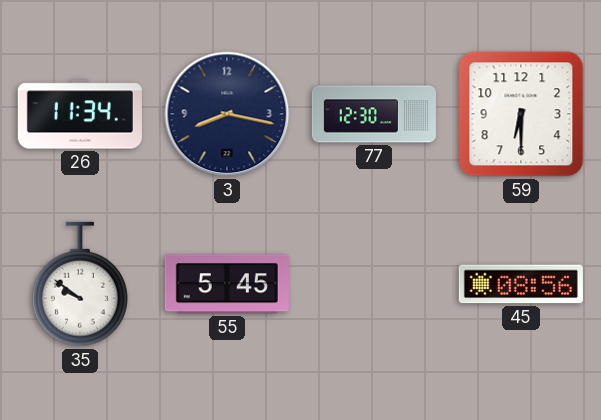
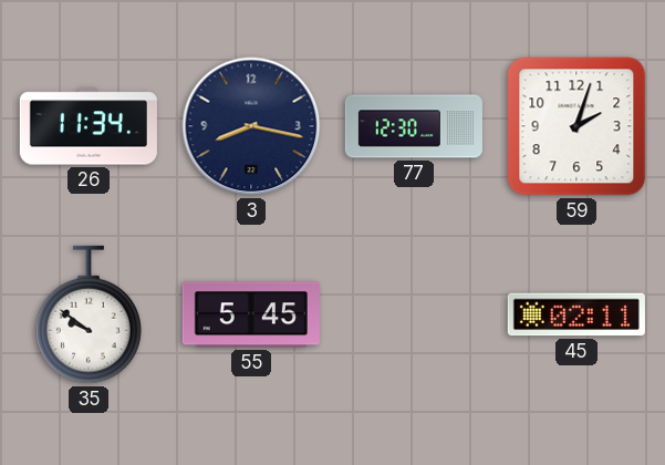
59: 6:30 -> 2:03
45: 08:56 -> 02:11
